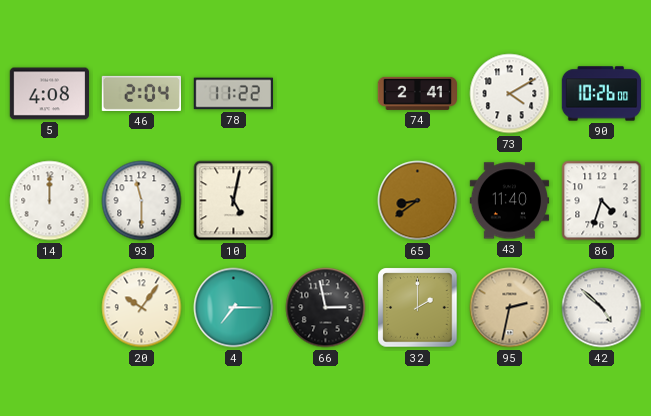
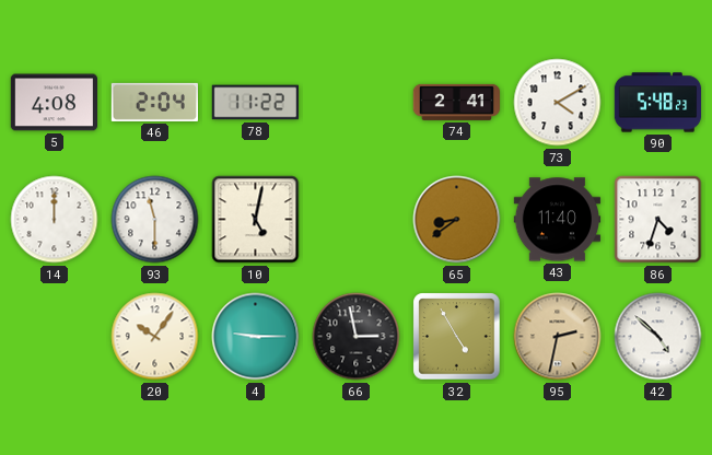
90: 10:26 -> 5:48
4: 7:15 -> 9:15
32: 2:00 -> 4:55
